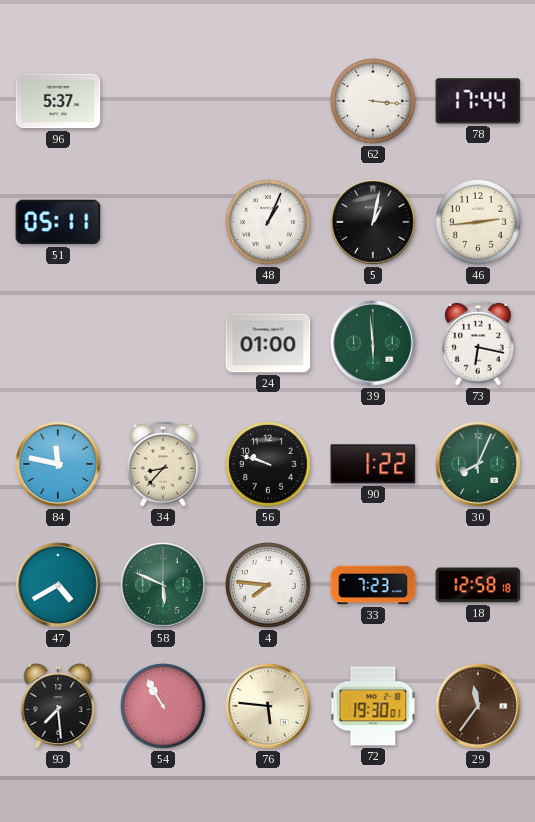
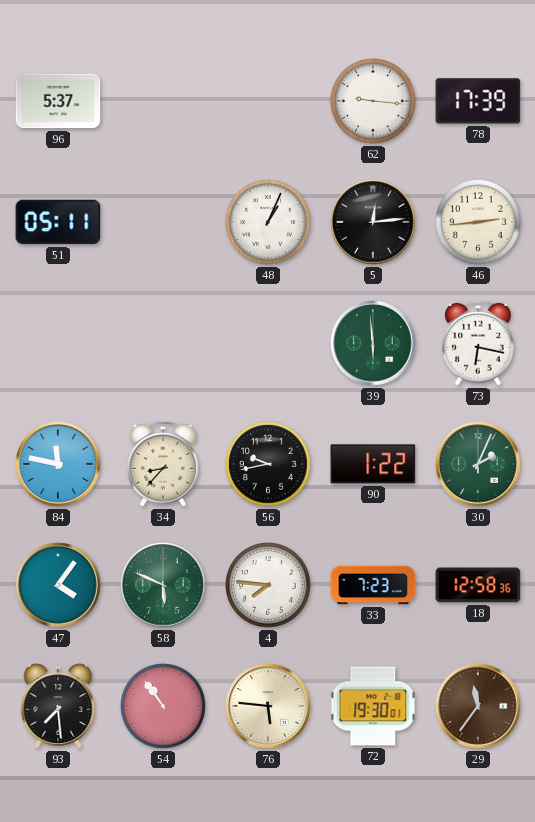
62: 3:16 -> 9:16
78: 17:44 -> 17:39
5: 1:02 -> 12:14
24: 01:00 -> none
56: 9:48 -> 9:43
30: 8:04 -> 2:04
47: 4:40 -> 4:06
18: 12:58:18 -> 12:58:36
54: 10:55 -> 10:54
